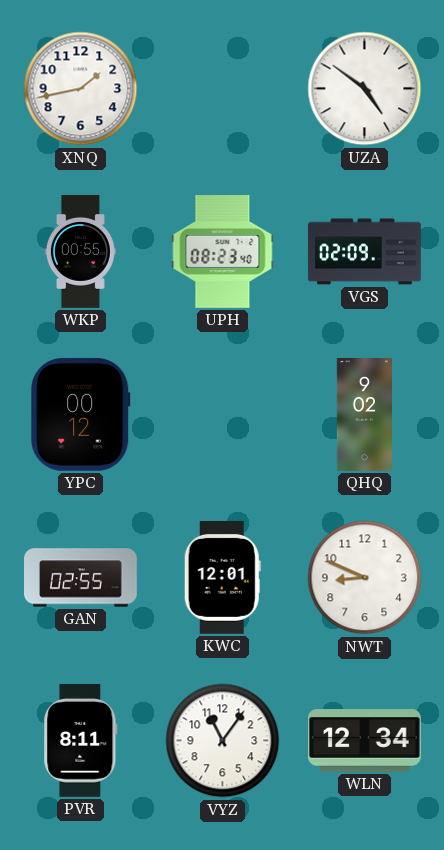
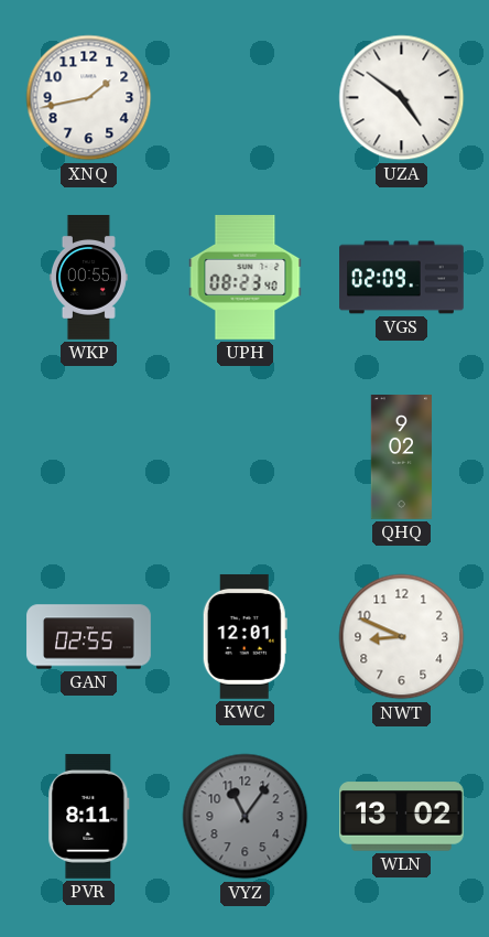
YPC: 00:12 -> none
VYZ dial: white -> grey
WLN: 12:34 -> 13:02
